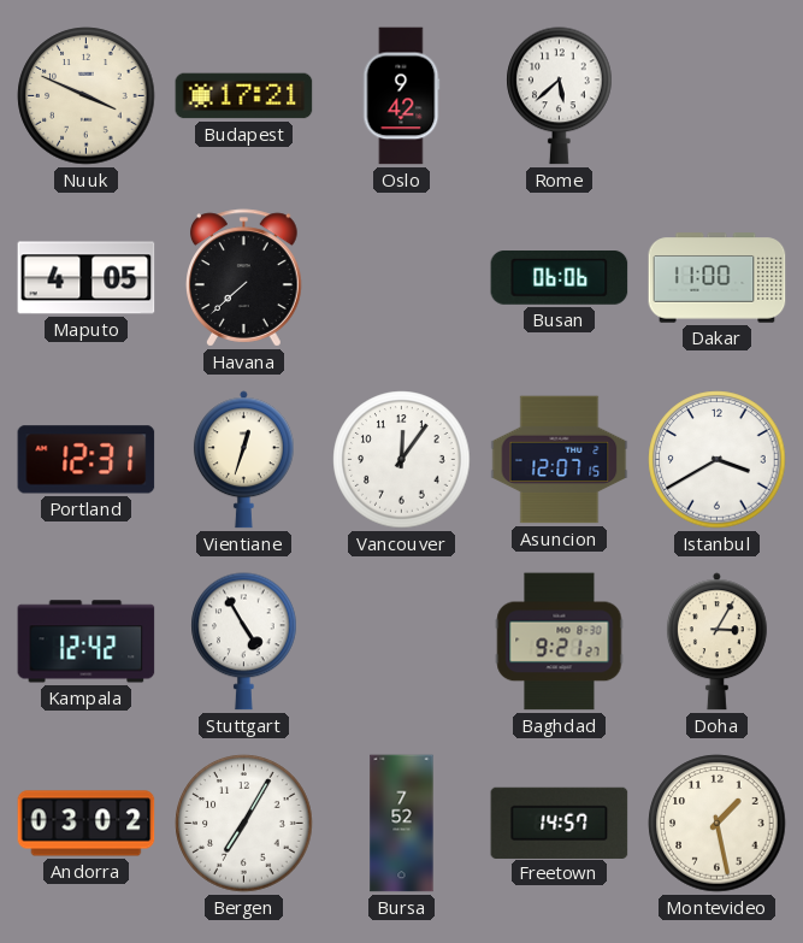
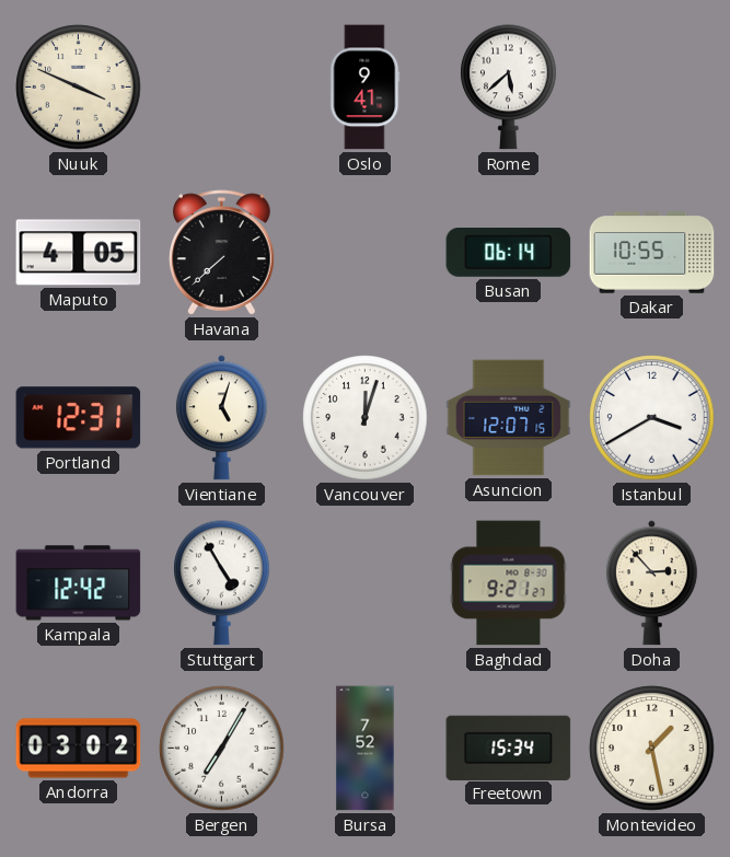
Budapest: 17:21 -> none
Oslo: 9:42 -> 9:41
Busan: 06:06 -> 06:14
Dakar: 11:00 -> 10:55
Vientiane: 12:33 -> 5:03
Vancouver: 12:06 -> 12:03
Doha: 3:05 -> 2:53
Freetown: 14:57 -> 15:34
